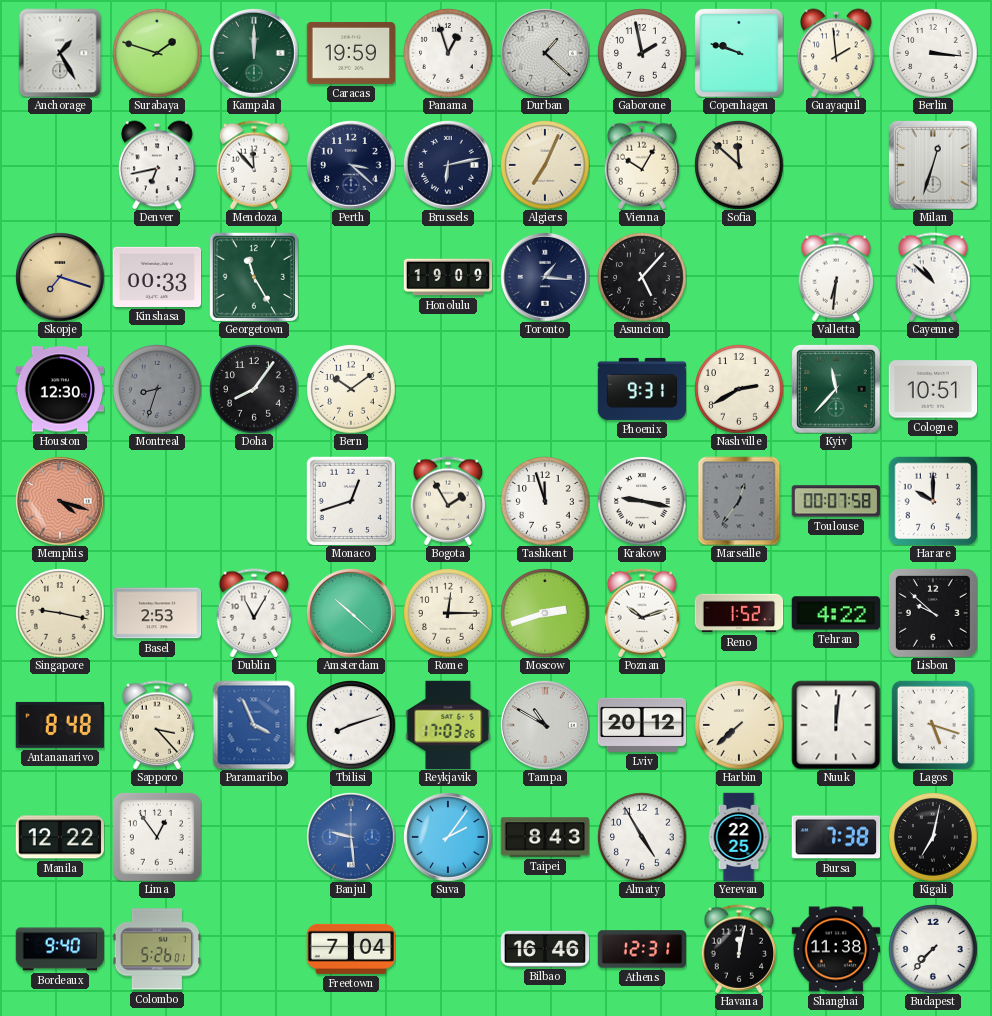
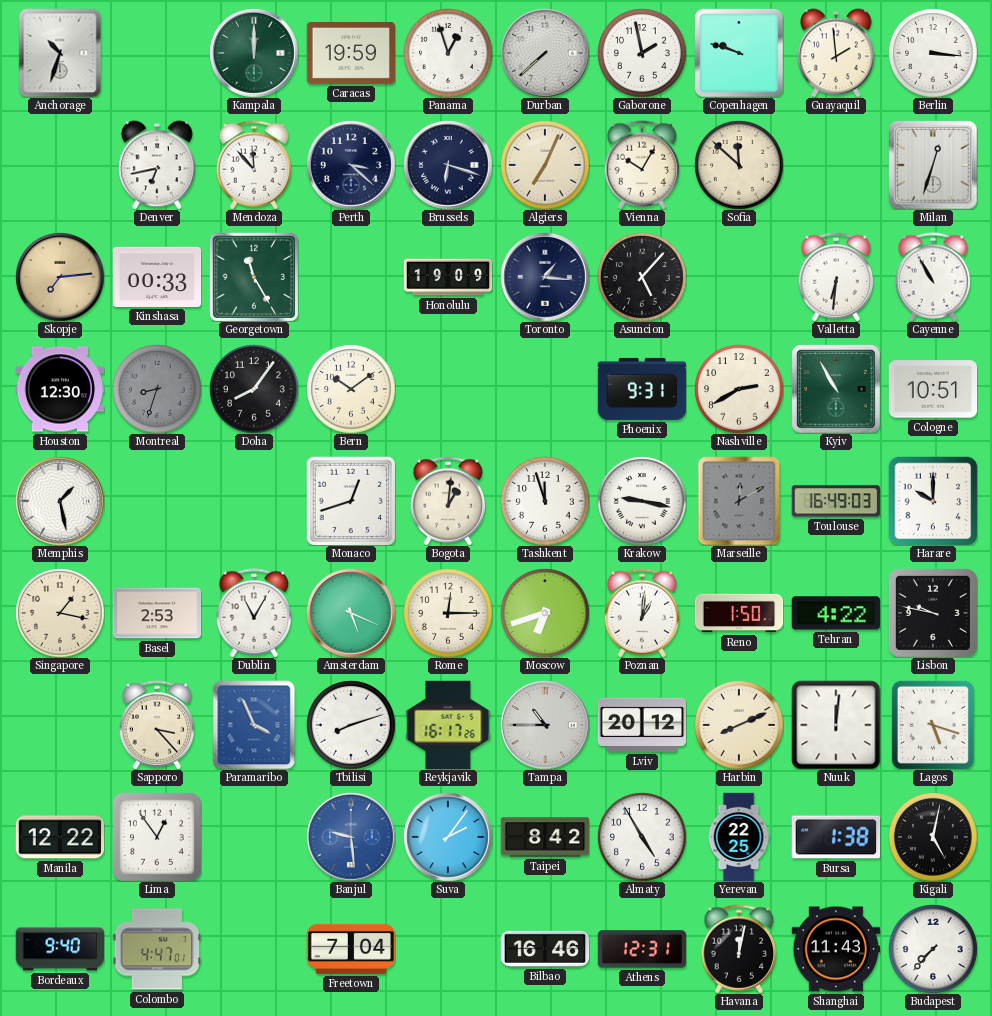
Anchorage: 1:25 -> 10:33
Surabaya: 1:48 -> none
Durban: 1:22 -> 7:38
Brussels: 6:13 -> 6:18
Skopje: 7:18 -> 7:14
Cayenne: 10:52 -> 10:55
Kyiv: 11:37 -> 10:55
Memphis: 4:18 -> 1:28
Memphis dial: salmon -> white
Bogota: 1:55 -> 1:01
Marseille: 12:36 -> 12:10
Toulouse: 00:07 -> 16:49
Singapore: 9:17 -> 1:17
Amsterdam: 10:22 -> 5:19
Moscow: 2:42 -> 6:42
Poznan: 10:12 -> 1:01
Reno: 1:52 -> 1:50
Lisbon: 9:52 -> 9:47
Antananarivo: 8:48 -> none
Reykjavik: 17:03 -> 16:17
Tampa: 10:50 -> 10:45
Harbin: 7:38 -> 8:11
Taipei: 8:43 -> 8:42
Bursa: 7:38 -> 1:38
Kigali: 7:02 -> 5:02
Colombo: 5:26 -> 4:47
Shanghai: 11:38 -> 11:43
